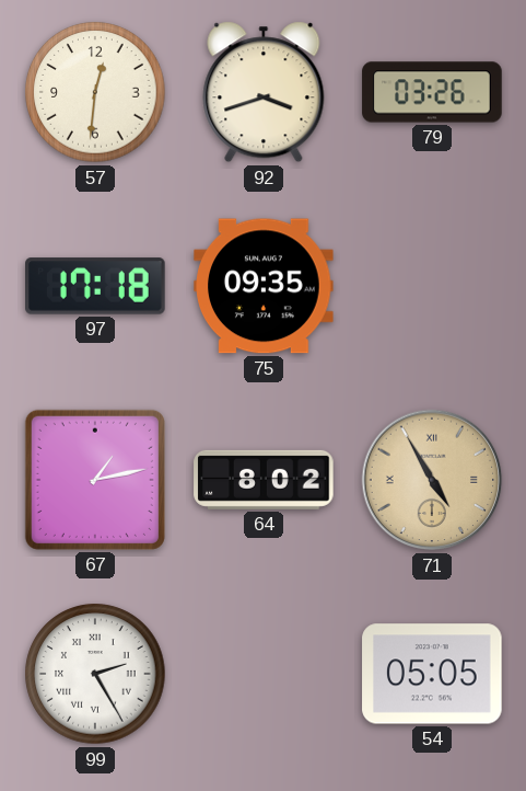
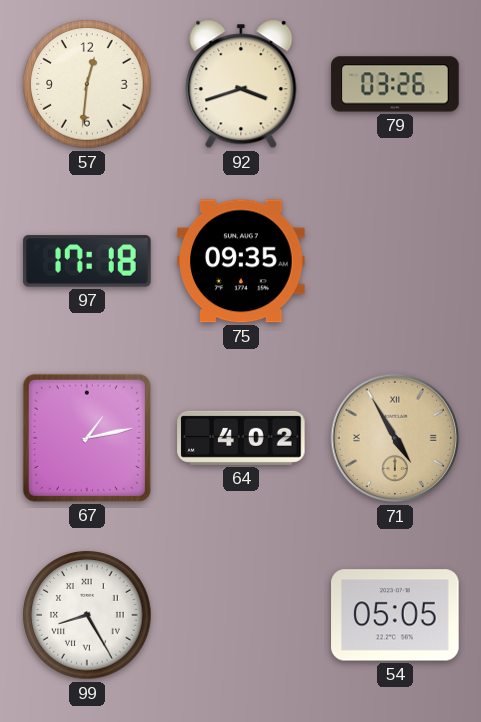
64: 8:02 -> 4:02
99: 2:25 -> 8:25
